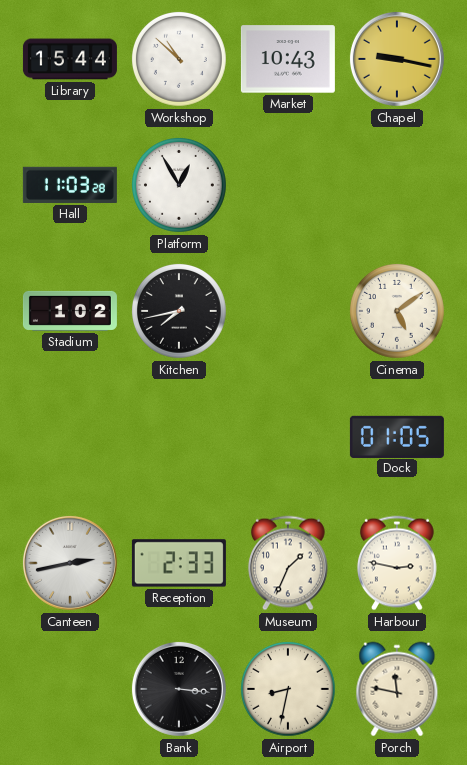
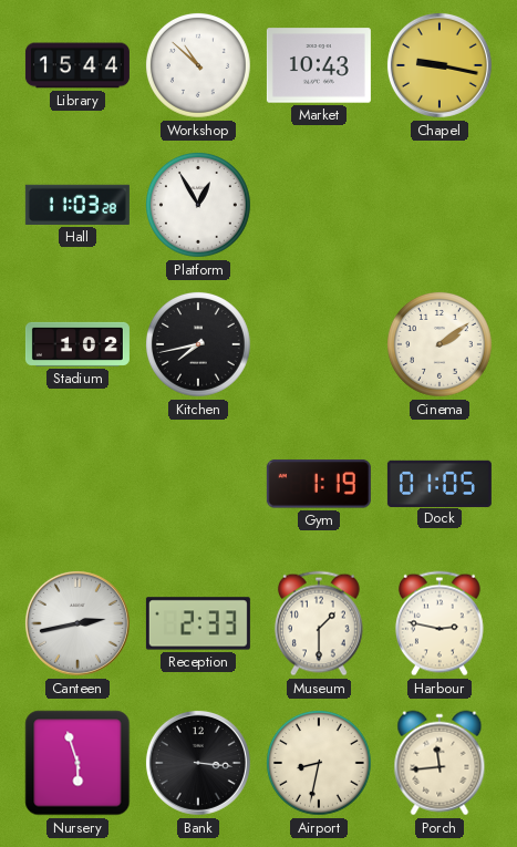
Cinema: 5:09 -> 2:09
Gym: none -> 1:19
Museum: 1:34 -> 1:30
Nursery: none -> 5:57
Porch: 11:47 -> 11:44
